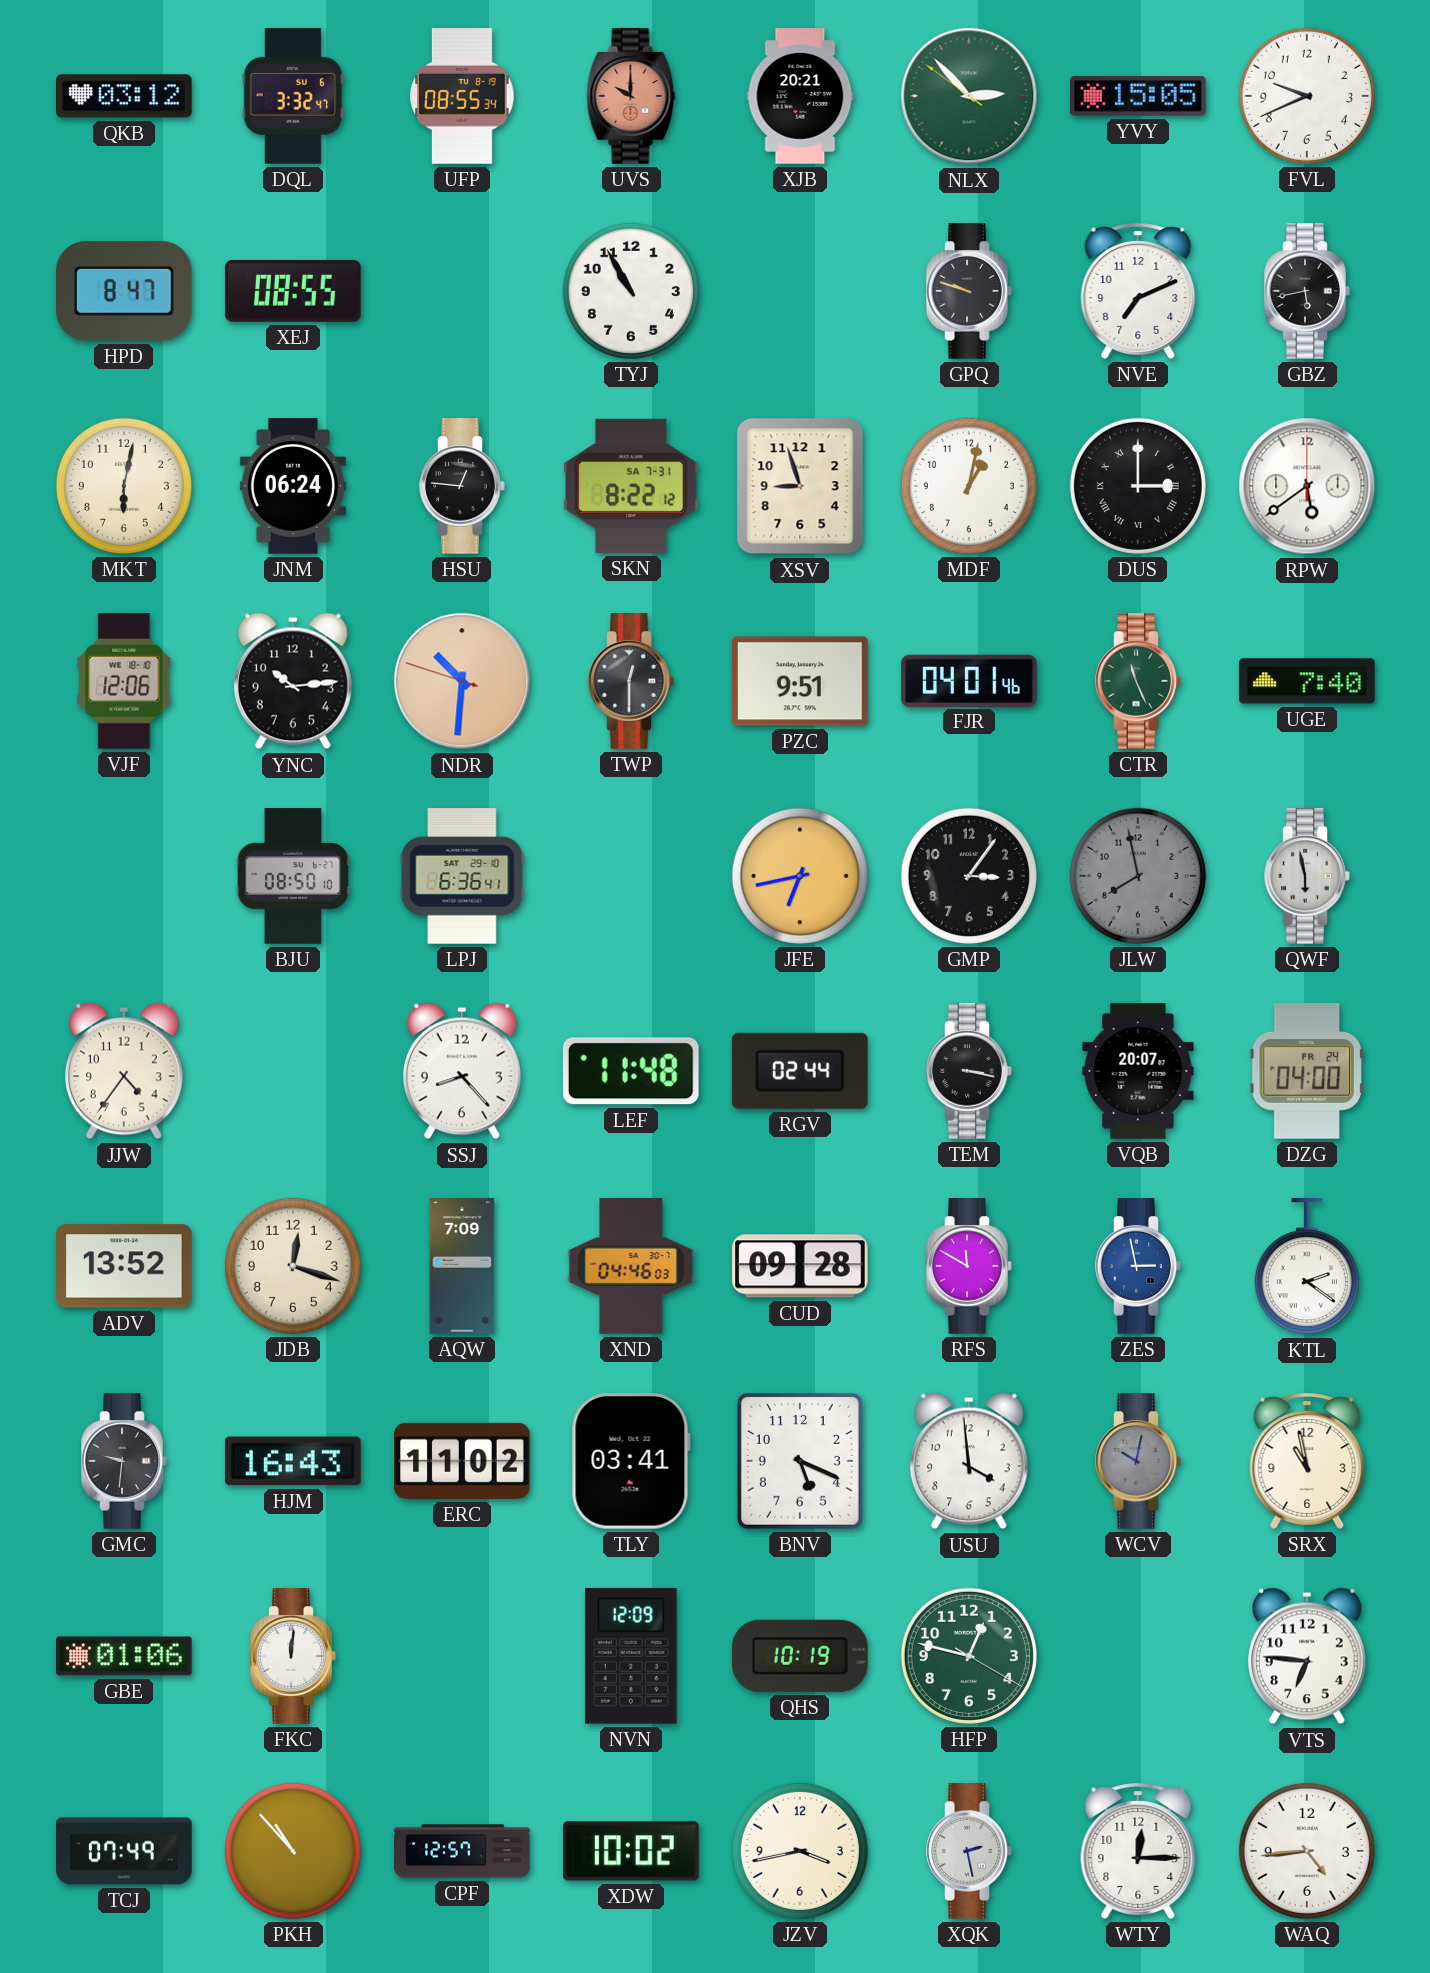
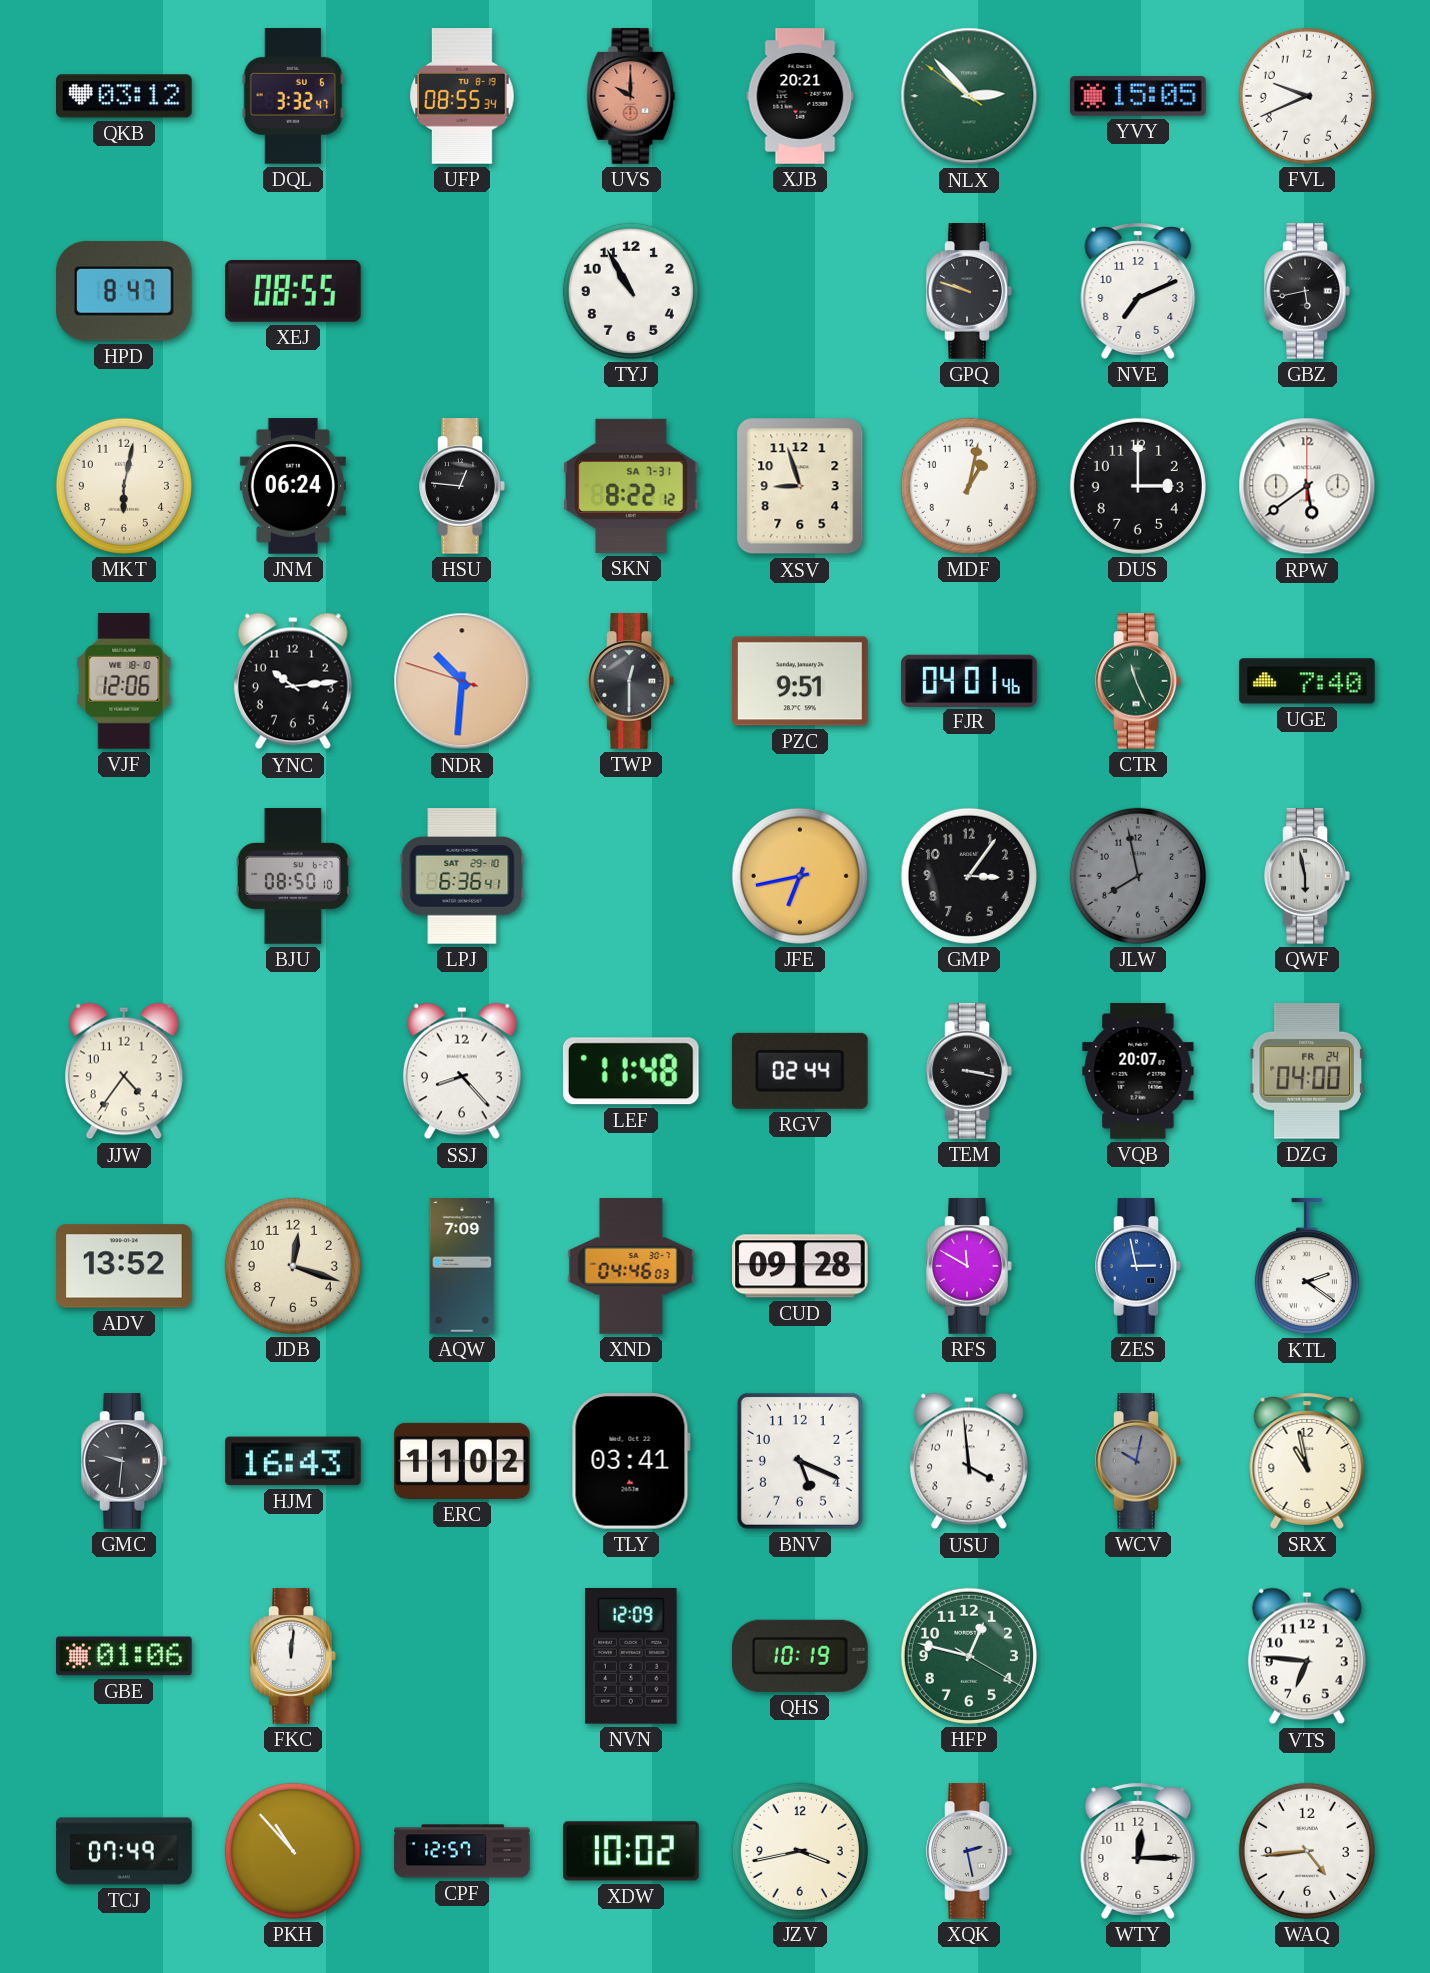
DUS numerals: Roman -> Arabic
